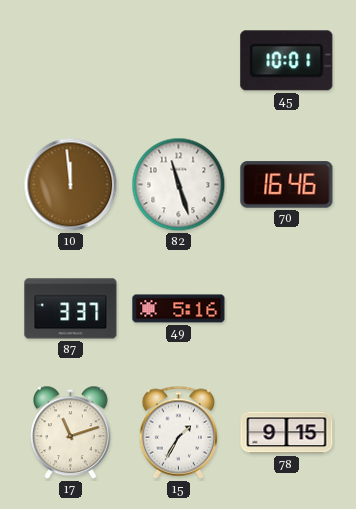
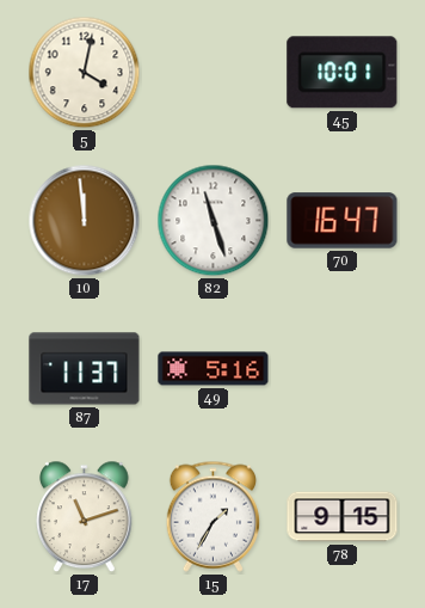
5: none -> 4:02
70: 16:46 -> 16:47
87: 3:37 -> 11:37
